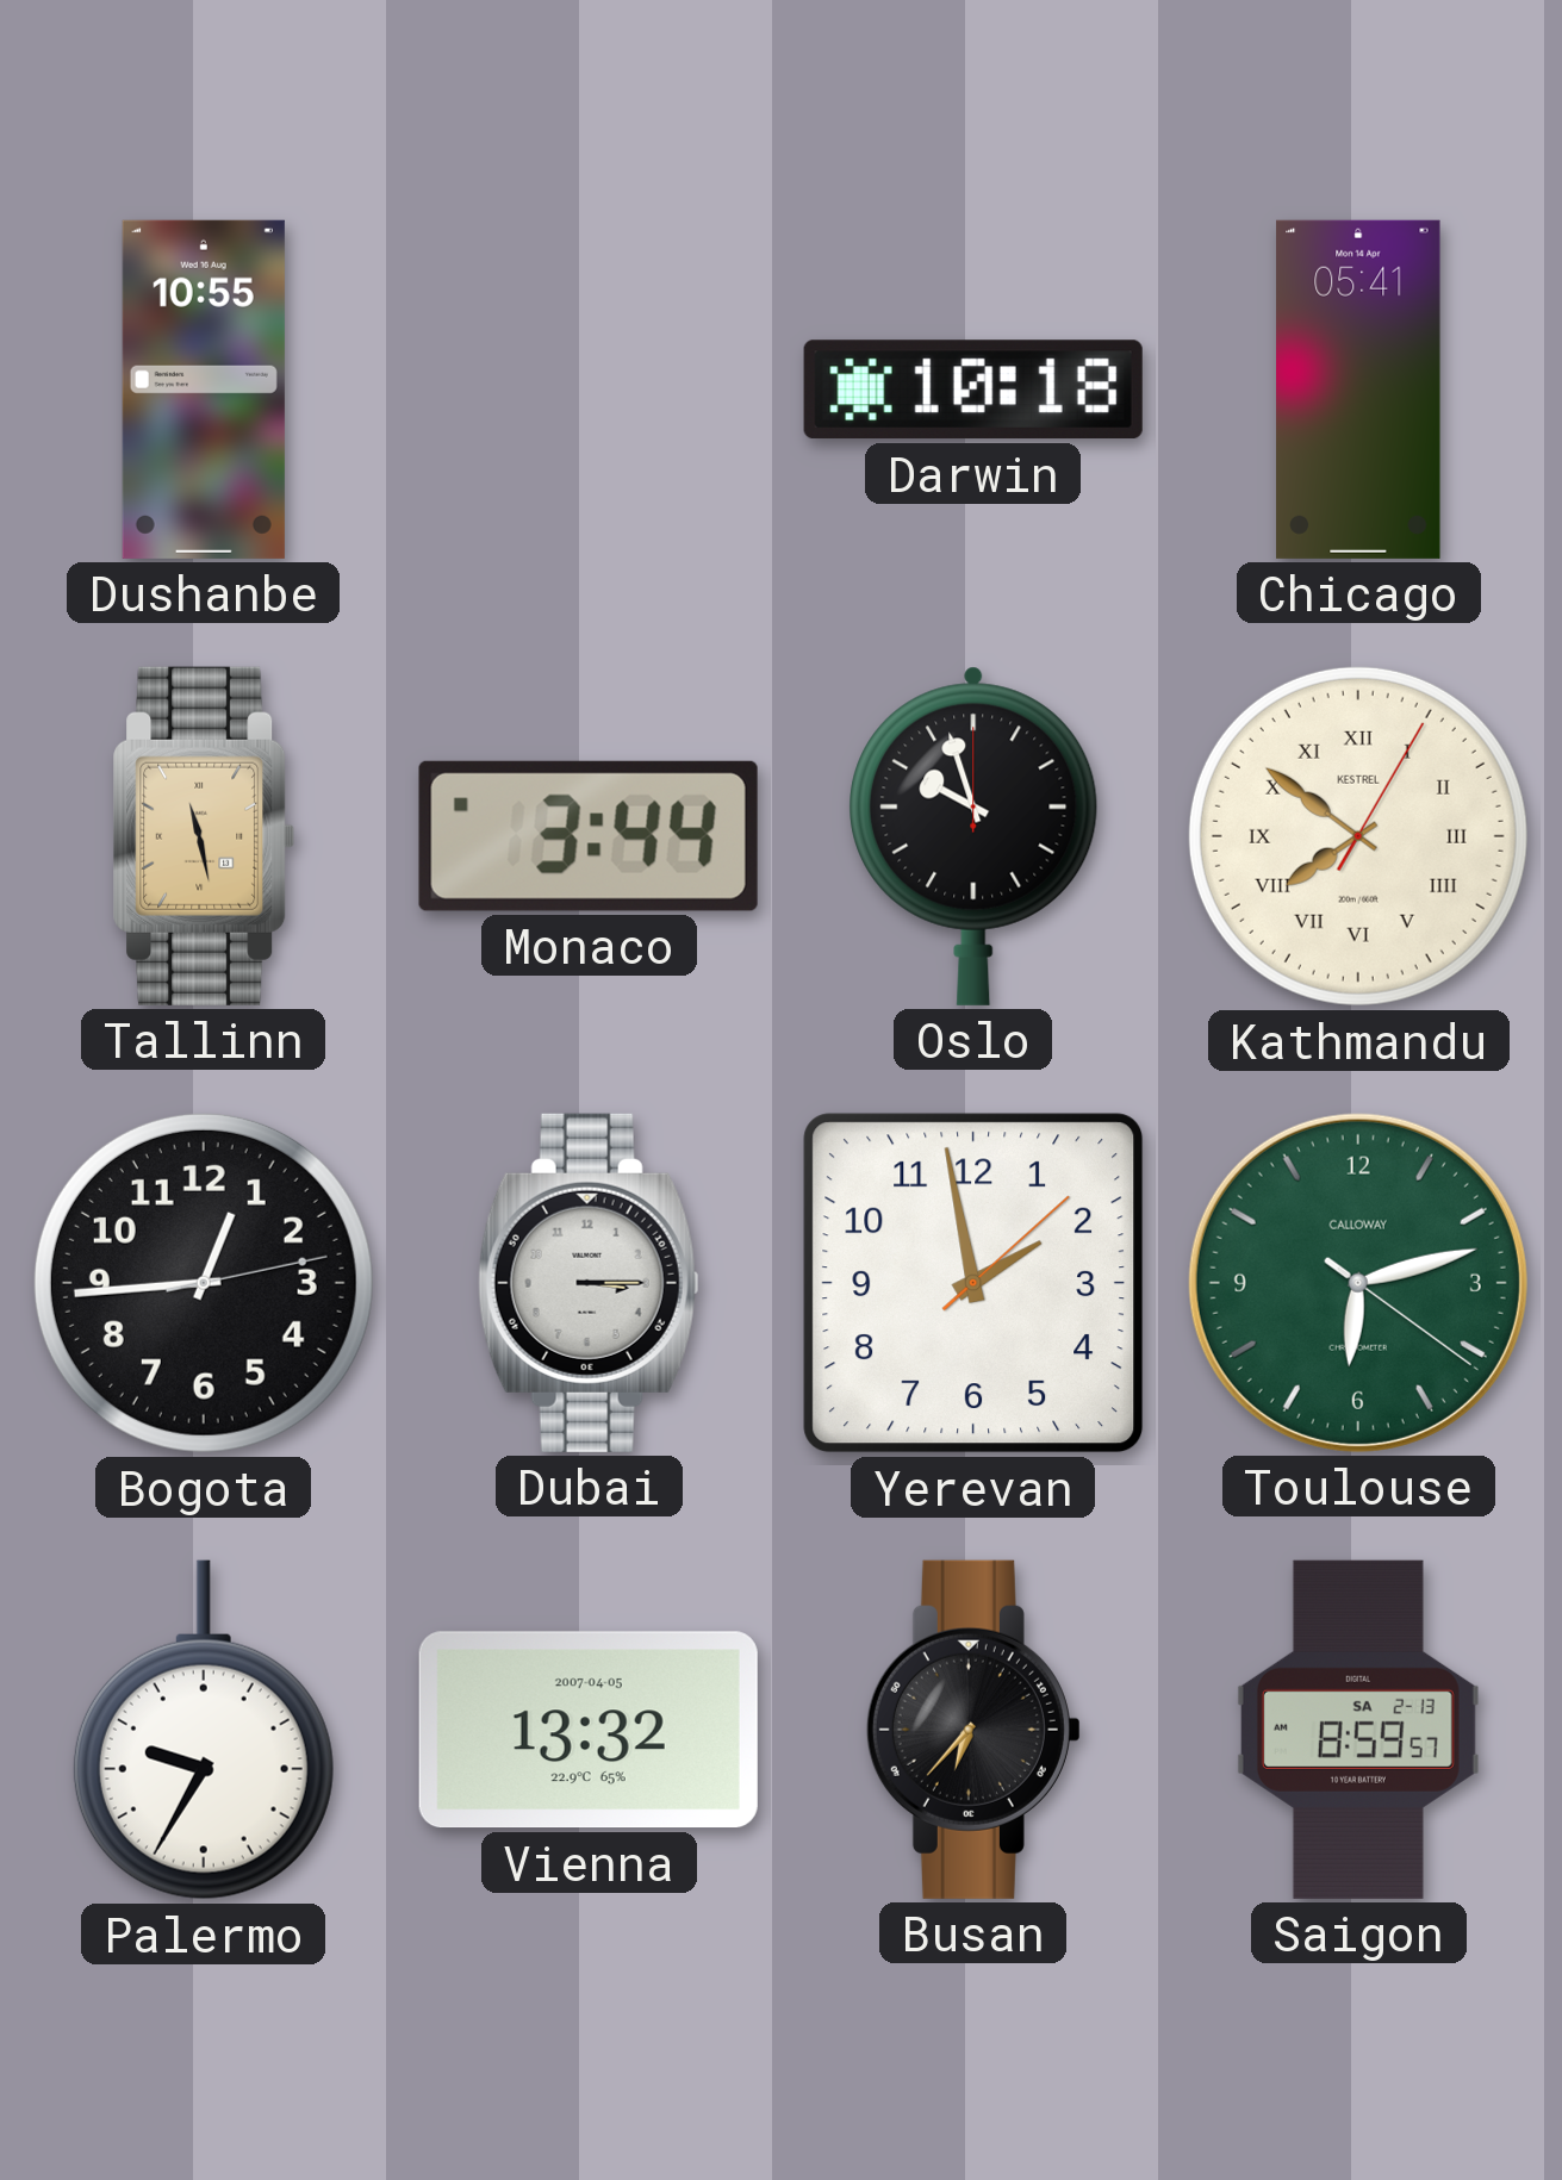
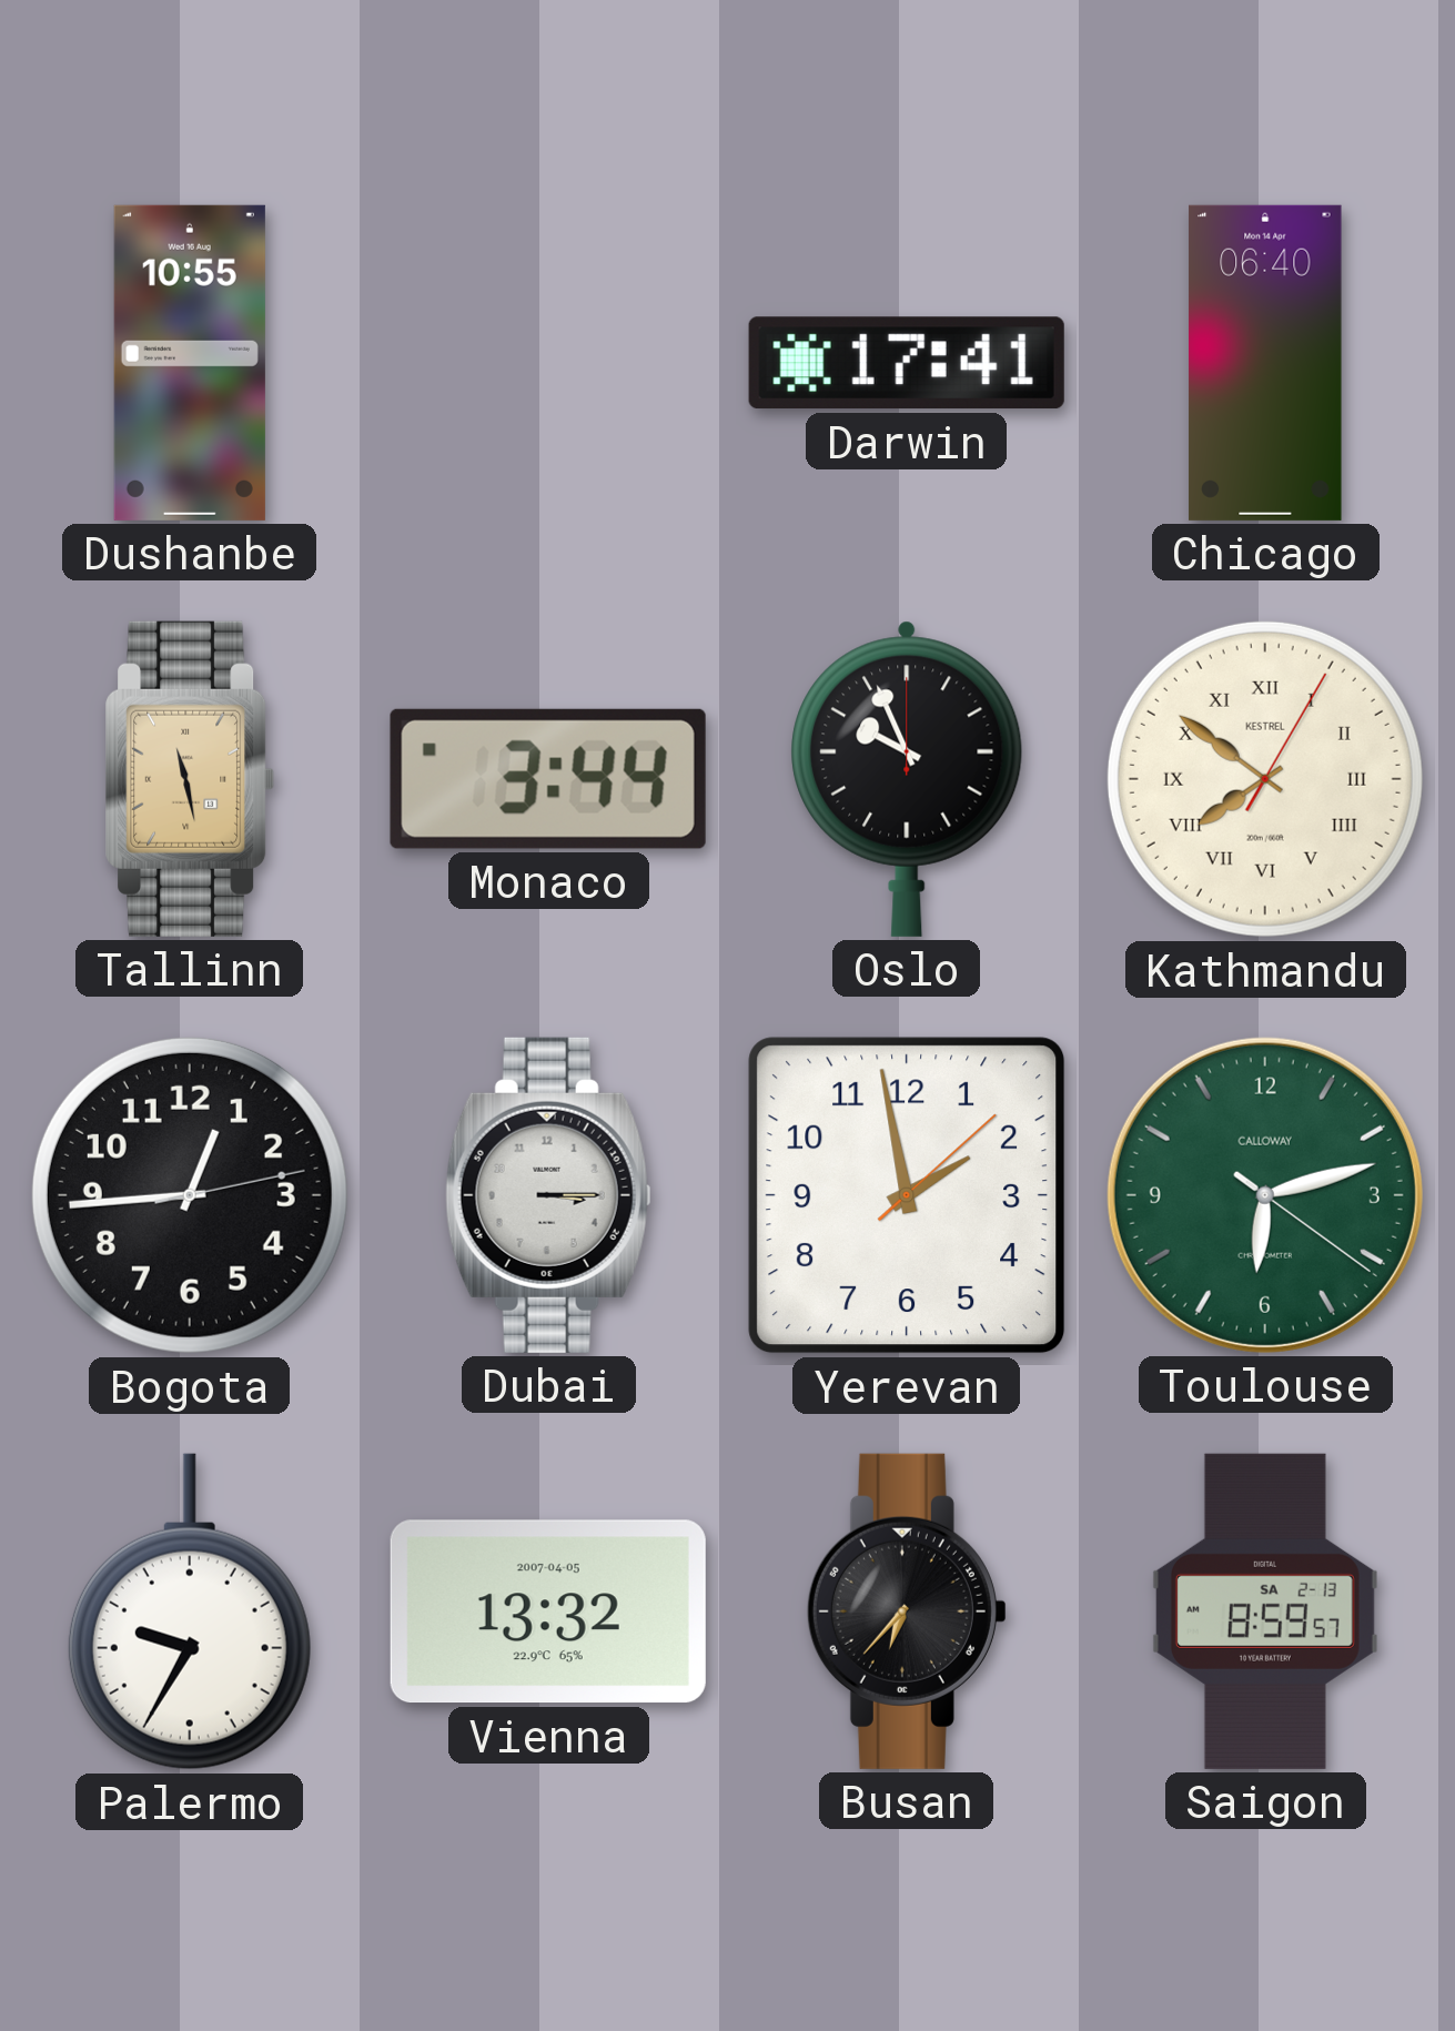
Darwin: 10:18 -> 17:41
Chicago: 05:41 -> 06:40
Oslo: 9:57 -> 9:56
